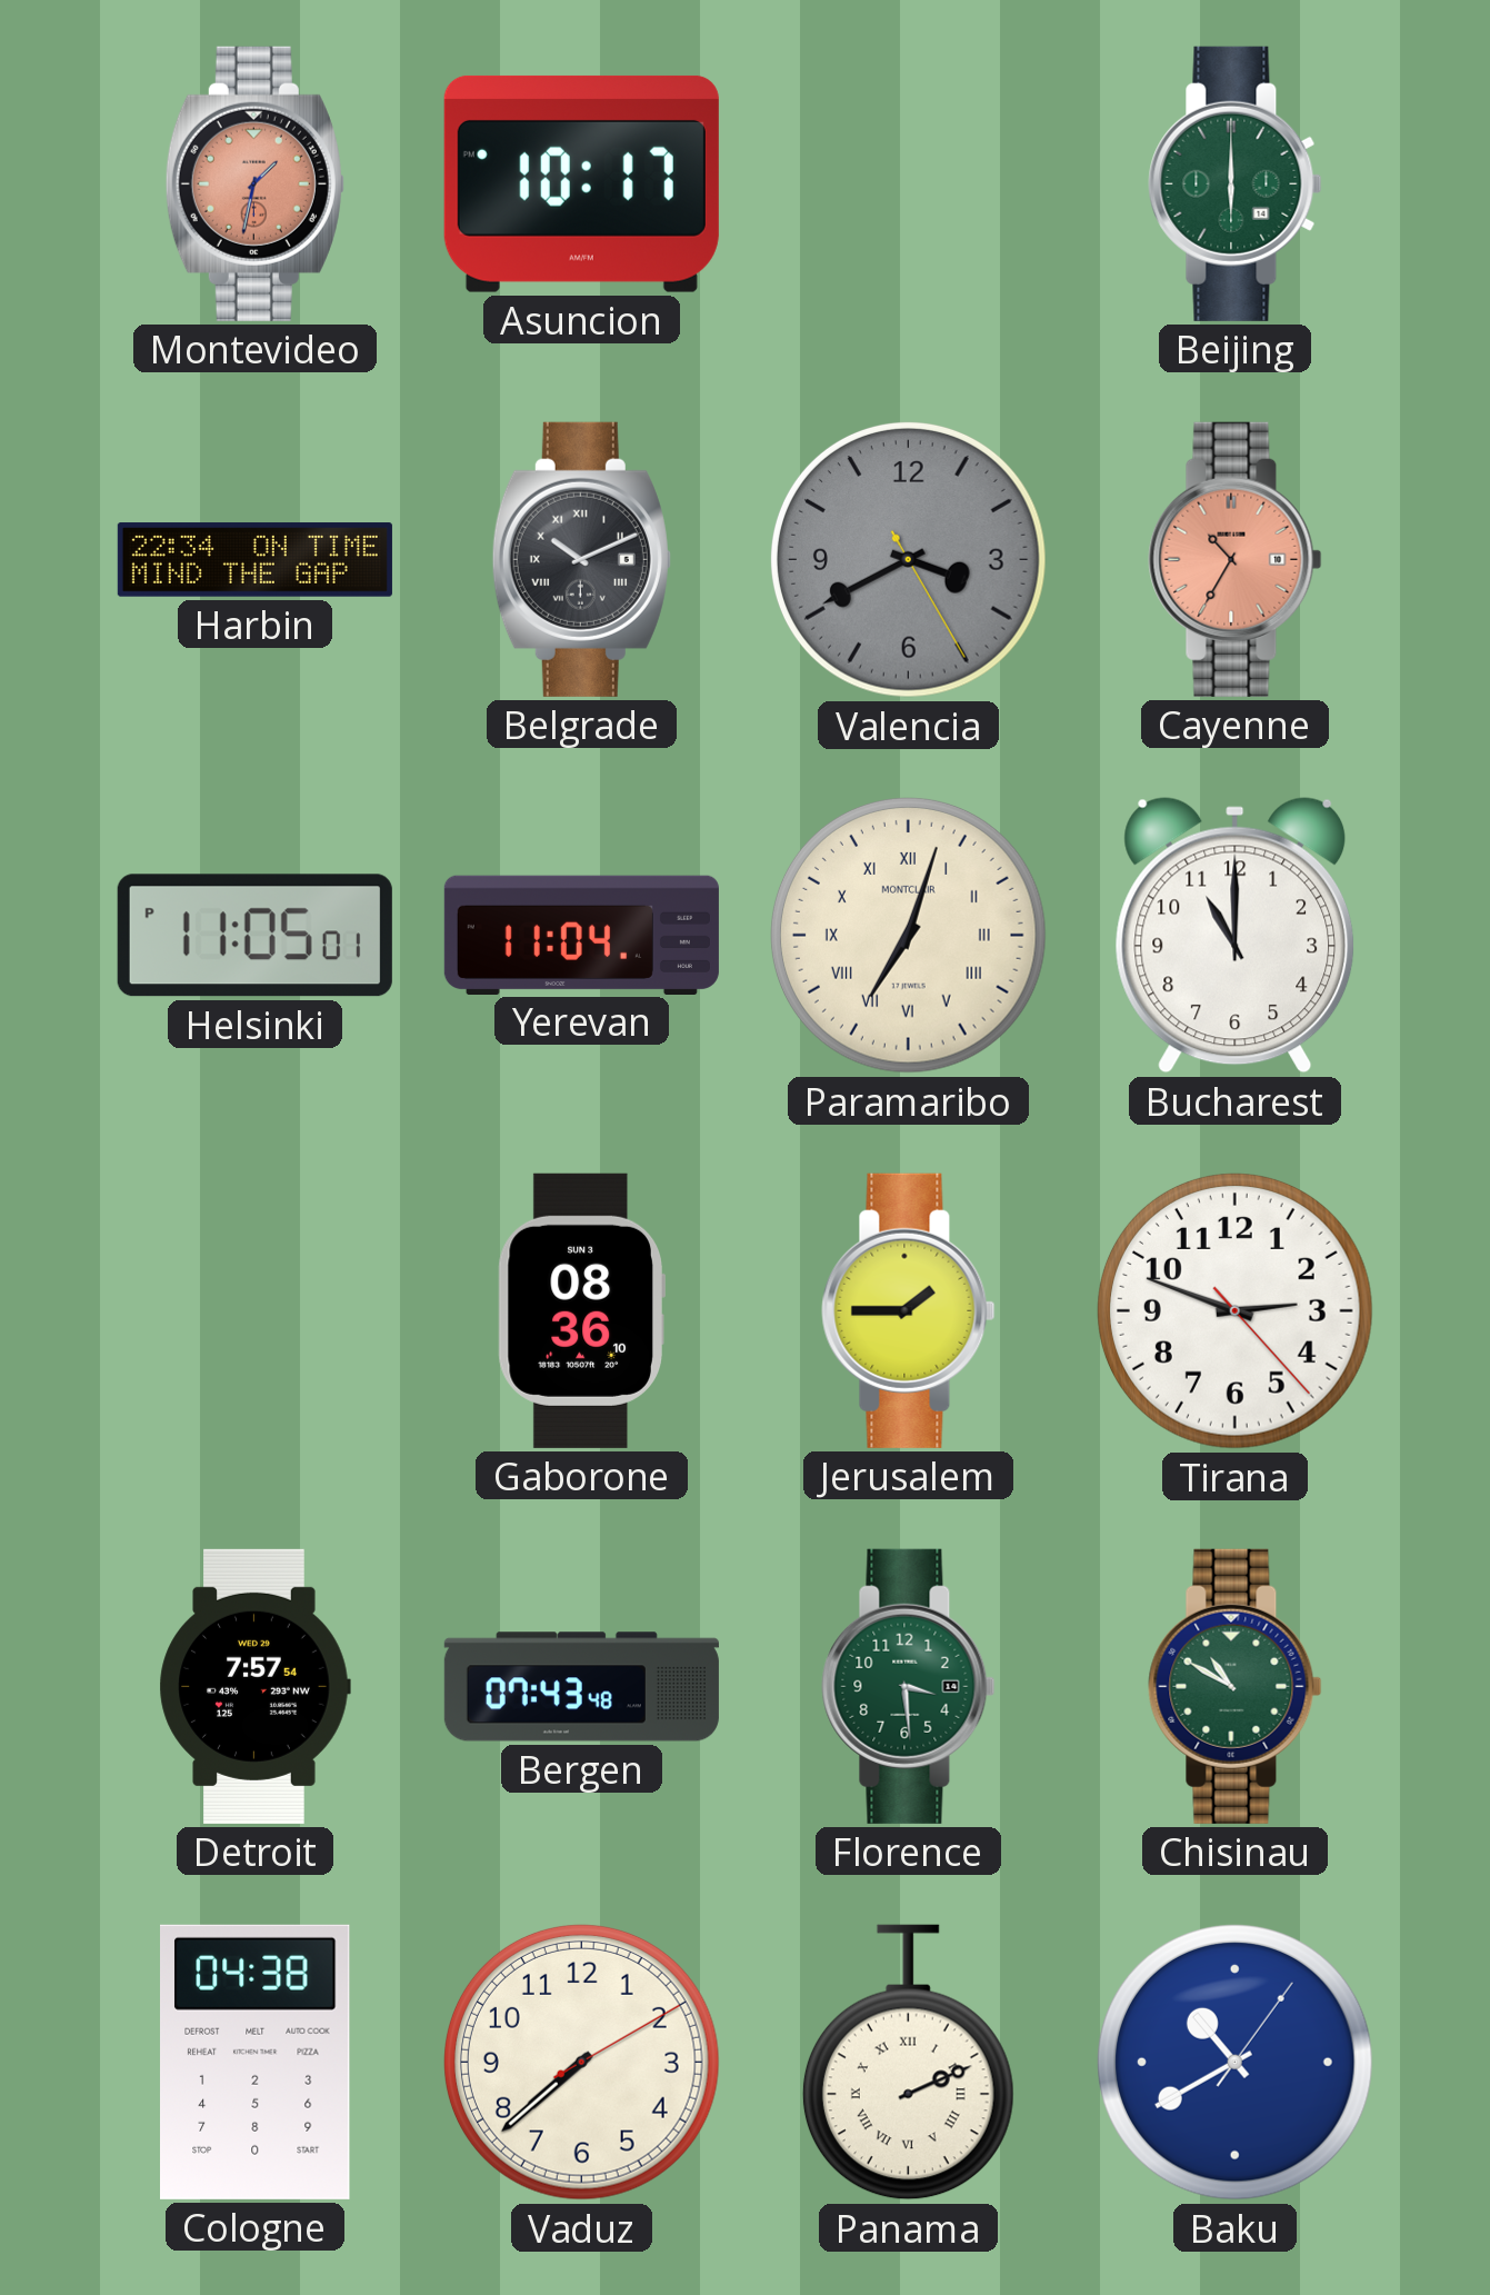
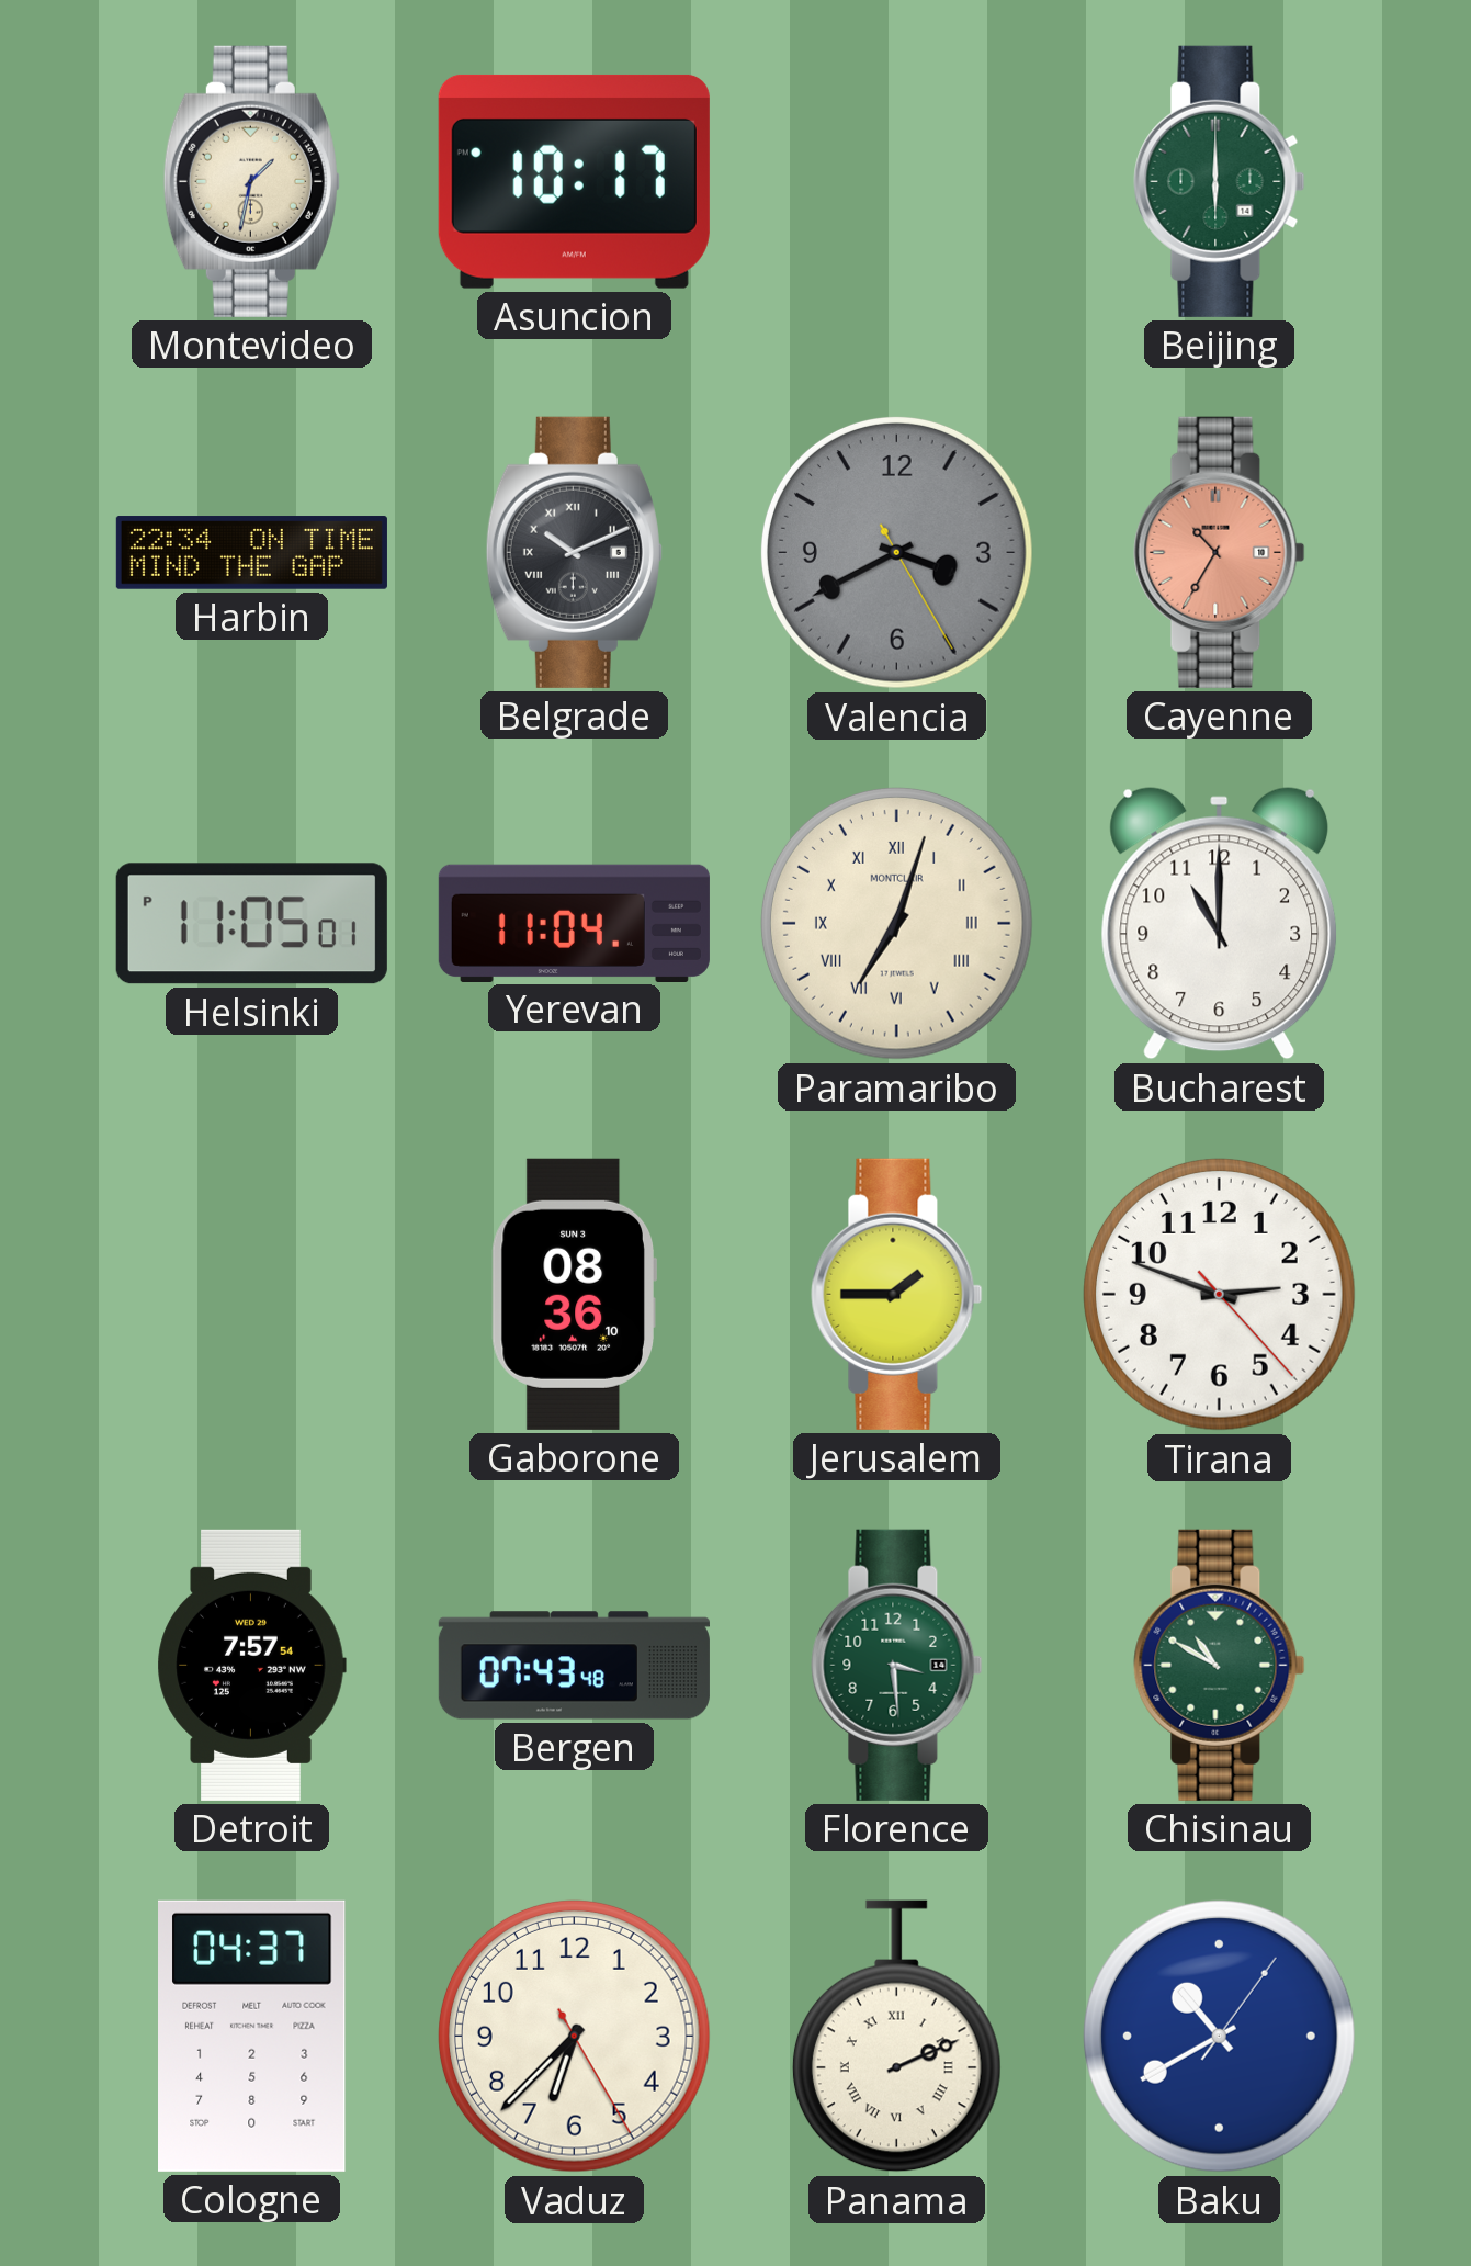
Montevideo dial: salmon -> cream
Cologne: 04:38 -> 04:37
Vaduz: 7:38 -> 6:37
